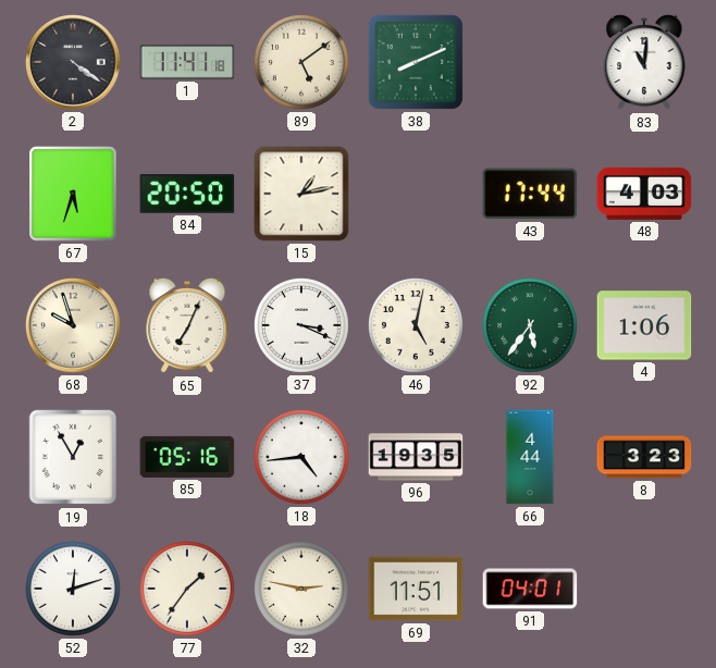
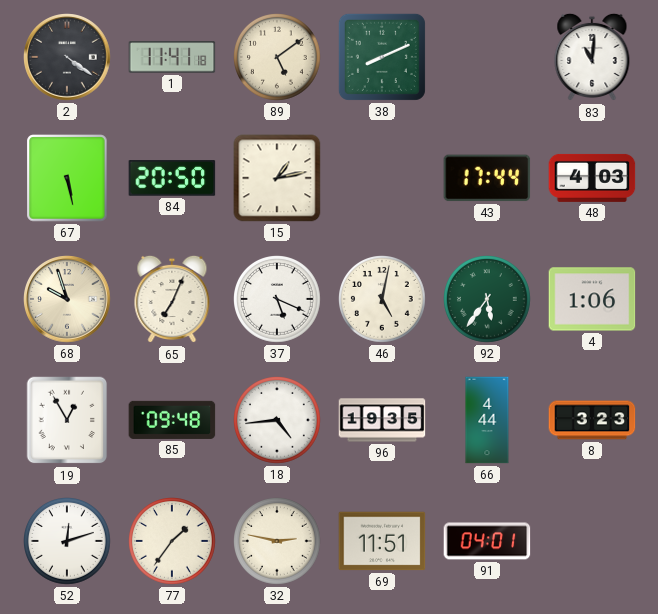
67: 5:33 -> 5:28
37: 3:19 -> 5:19
85: 05:16 -> 09:48
